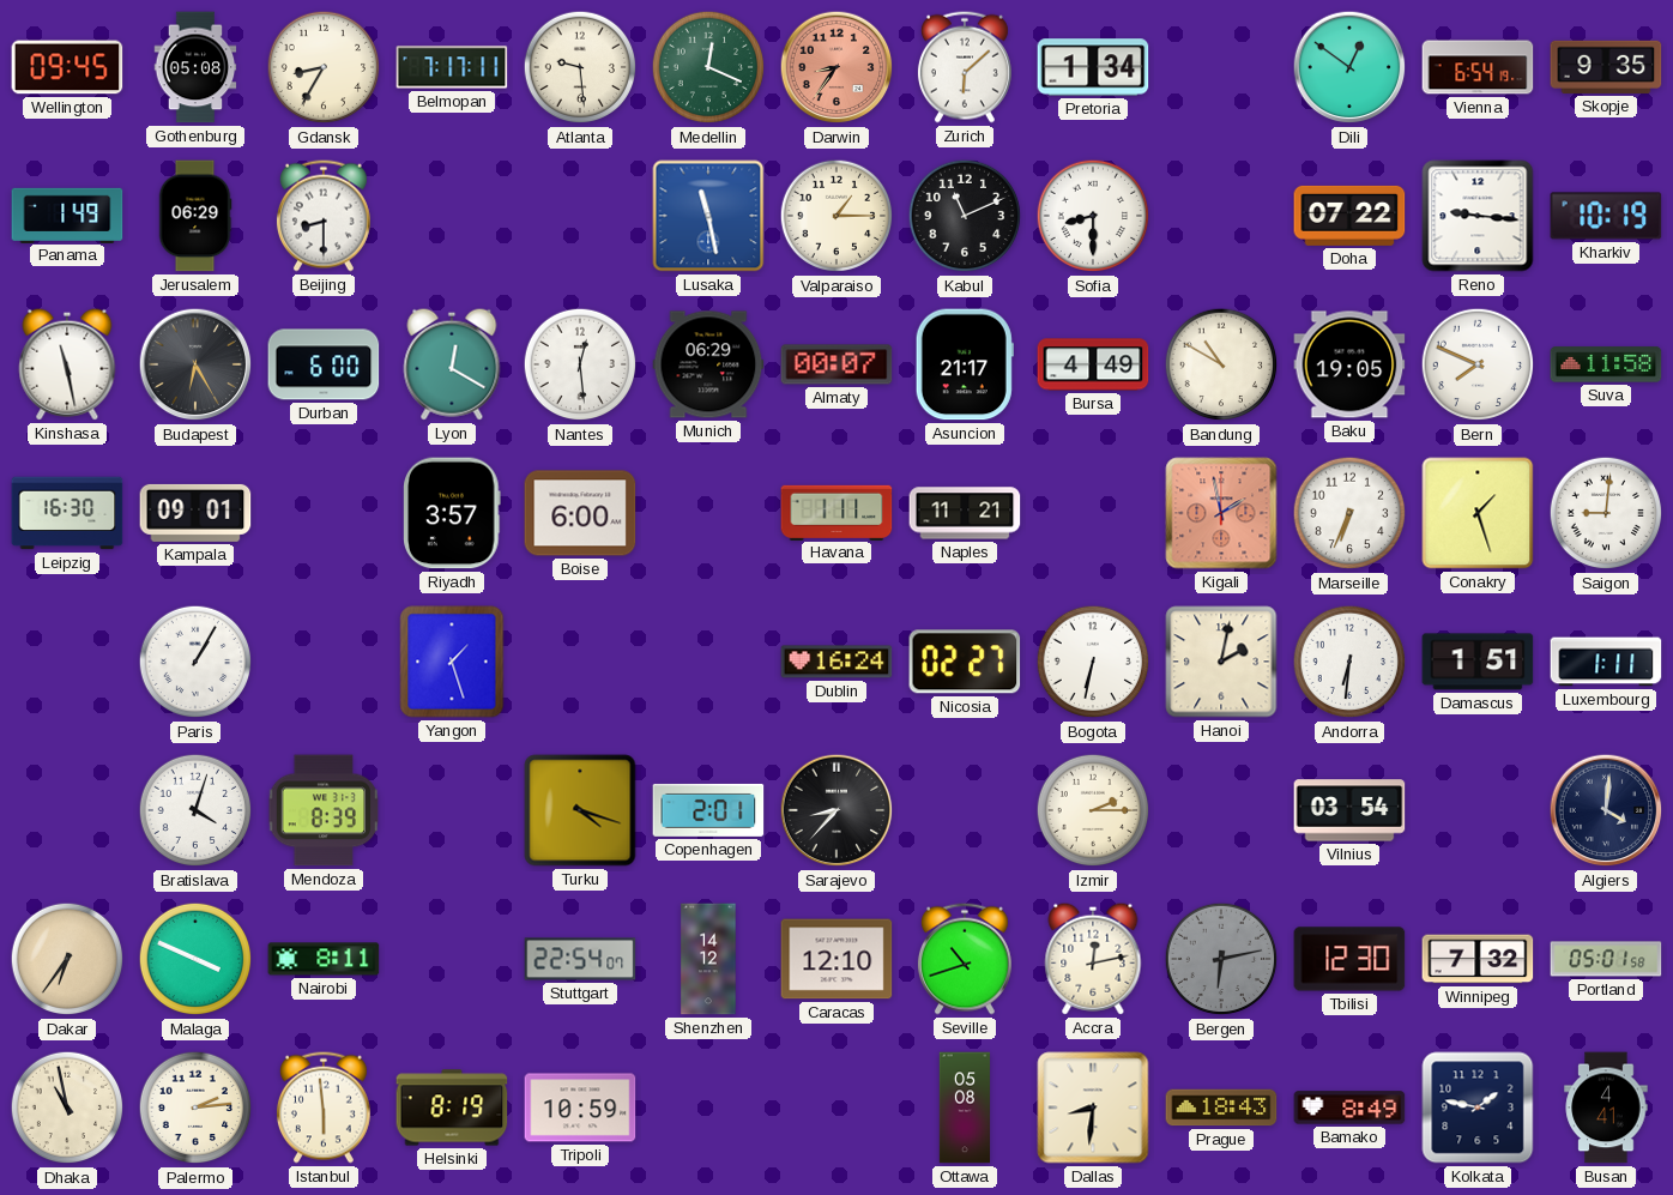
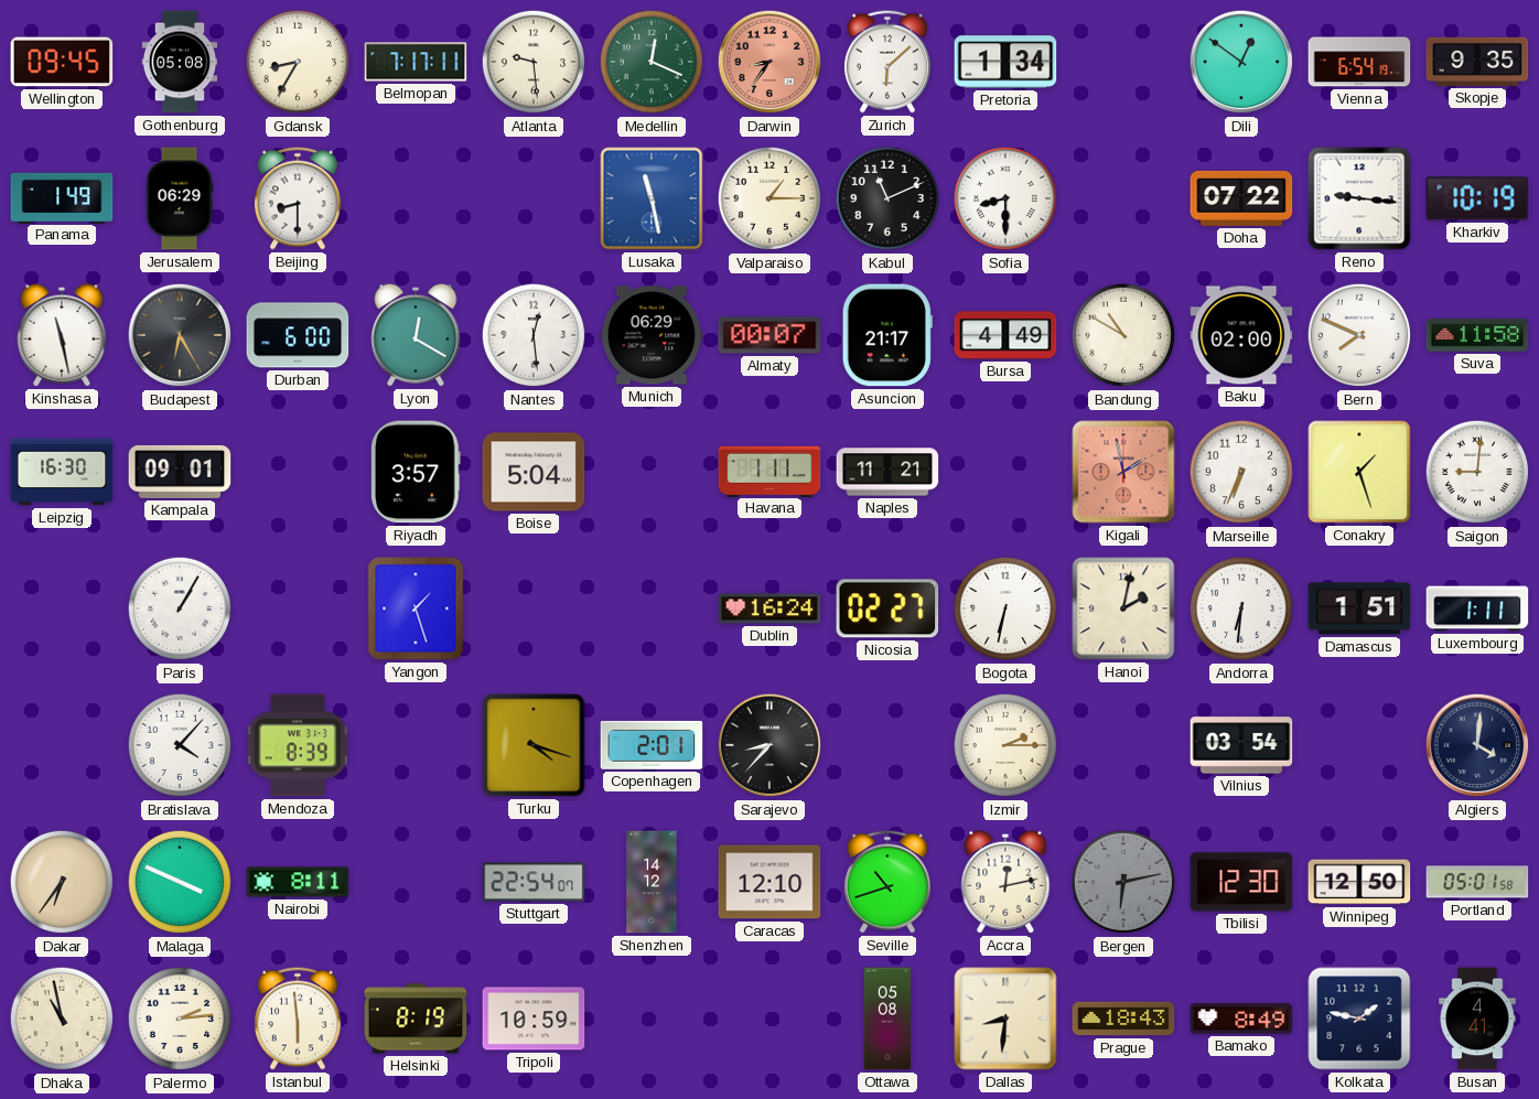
Baku: 19:05 -> 02:00
Boise: 6:00 -> 5:04
Bratislava: 4:03 -> 4:07
Winnipeg: 7:32 -> 12:50
